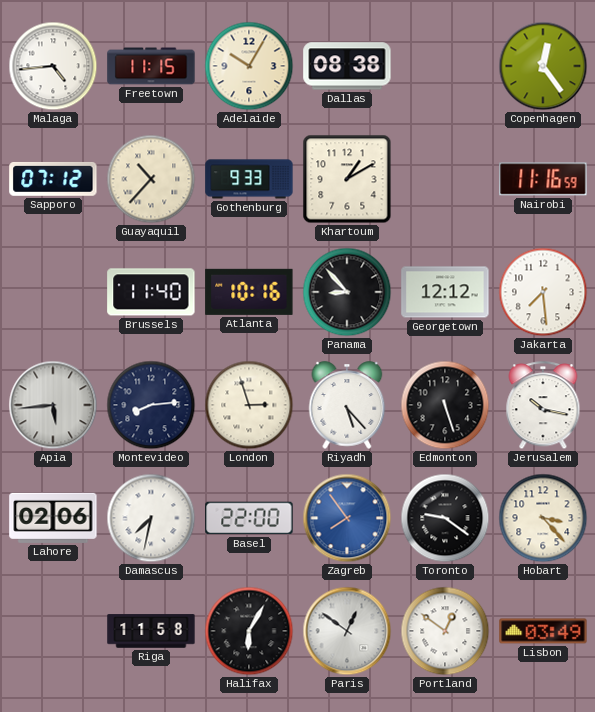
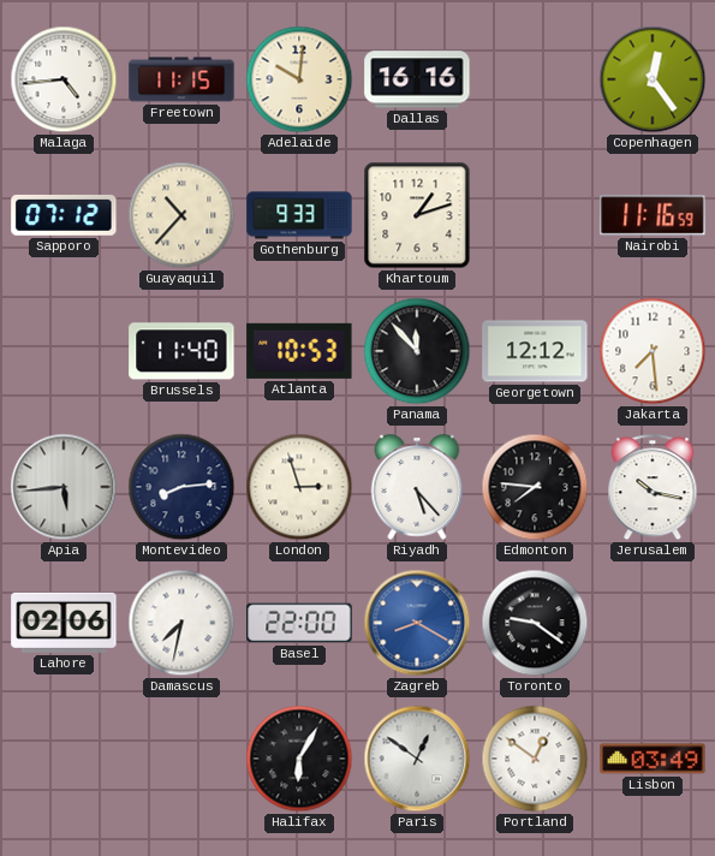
Adelaide: 10:05 -> 10:01
Dallas: 08:38 -> 16:16
Khartoum: 1:10 -> 1:12
Atlanta: 10:16 -> 10:53
Panama: 8:53 -> 11:53
Edmonton: 5:27 -> 7:46
Zagreb: 7:54 -> 8:20
Hobart: 3:23 -> none
Riga: 11:58 -> none
